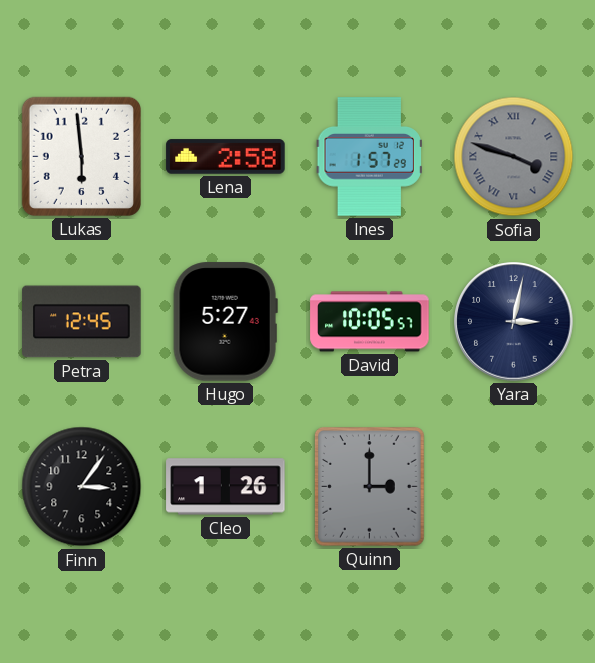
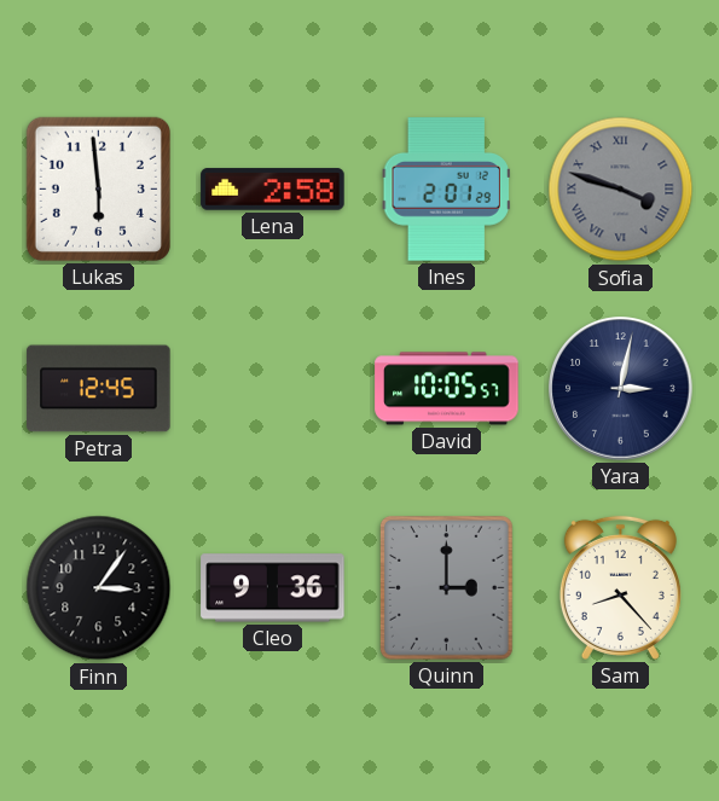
Ines: 1:57 -> 2:01
Hugo: 5:27 -> none
Cleo: 1:26 -> 9:36
Sam: none -> 8:23
